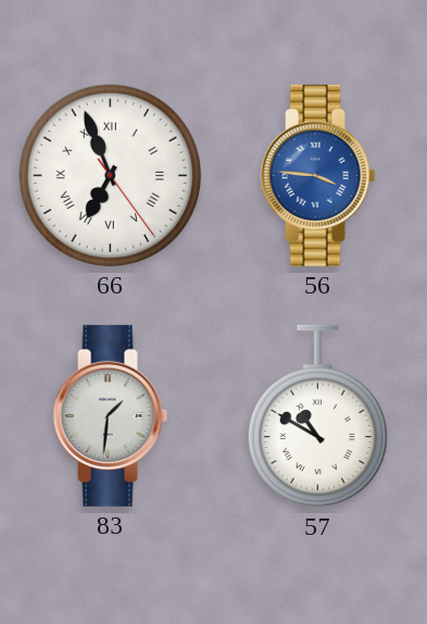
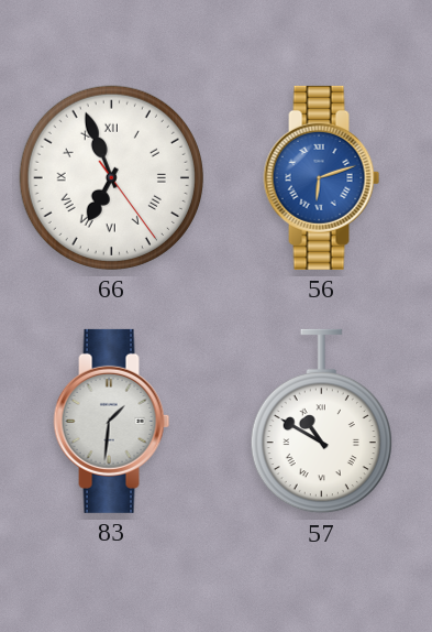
56: 3:46 -> 6:12
